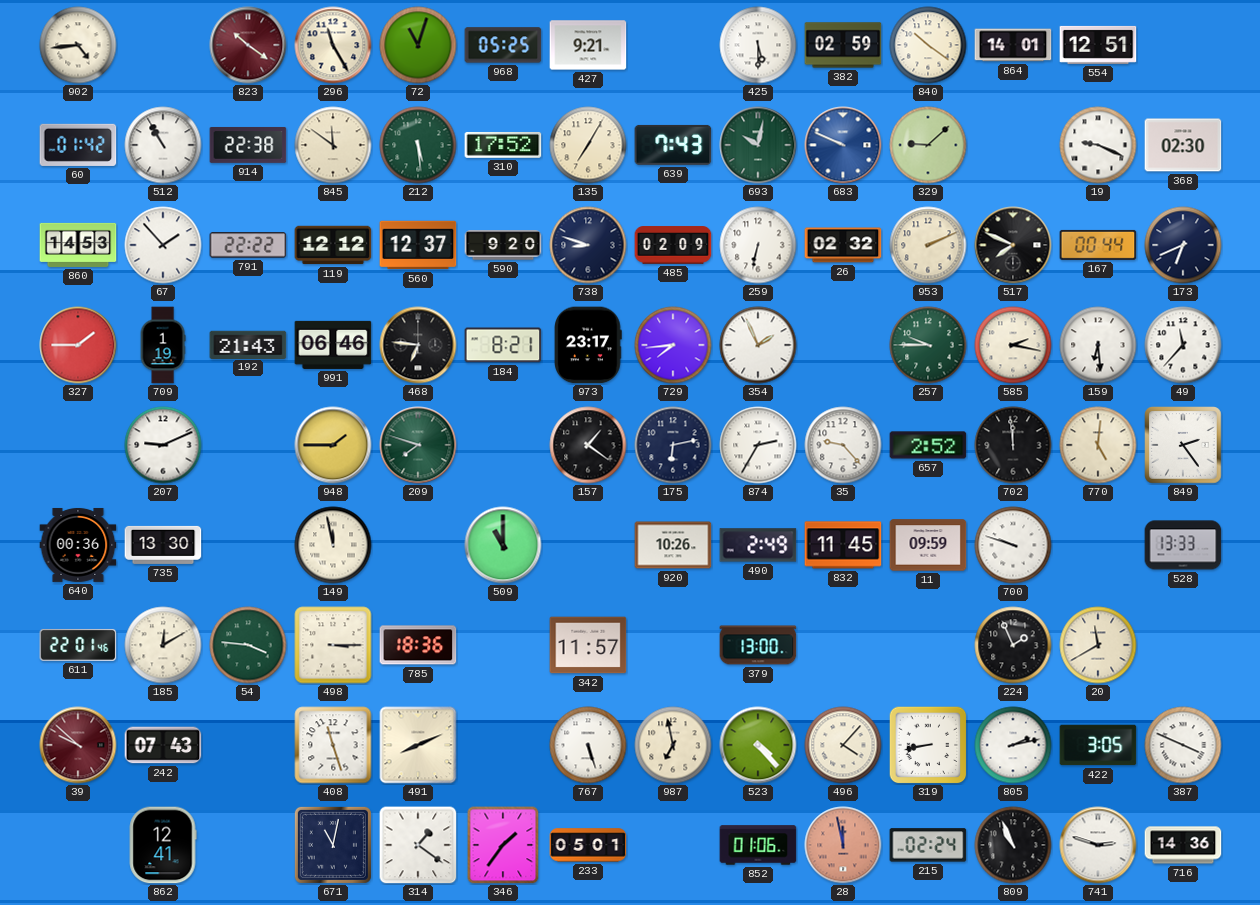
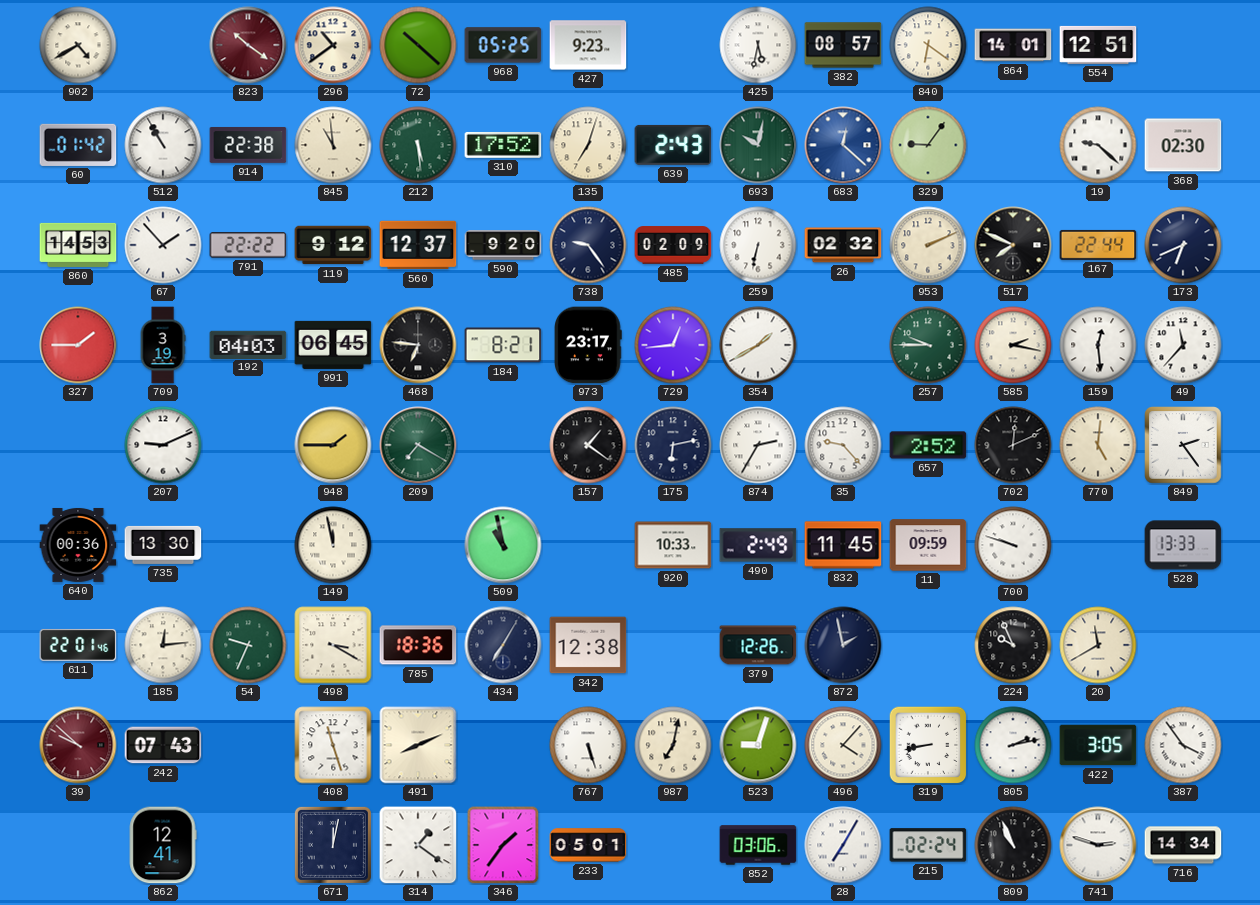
902: 4:44 -> 4:40
296: 11:25 -> 10:39
72: 11:03 -> 10:22
427: 9:21 -> 9:23
425: 5:30 -> 5:32
382: 02:59 -> 08:57
840: 10:21 -> 6:21
845: 11:51 -> 10:59
135: 7:05 -> 7:03
639: 7:43 -> 2:43
683: 9:49 -> 12:22
329: 9:08 -> 9:06
19: 9:19 -> 9:22
119: 12:12 -> 9:12
738: 8:48 -> 9:24
167: 00:44 -> 22:44
709: 1:19 -> 3:19
192: 21:43 -> 04:03
991: 06:46 -> 06:45
729: 7:44 -> 12:44
354: 1:56 -> 1:40
159: 6:29 -> 12:29
209: 7:48 -> 7:20
702: 11:59 -> 12:11
509: 11:00 -> 10:58
920: 10:26 -> 10:33
185: 12:10 -> 12:14
54: 3:46 -> 9:34
498: 3:15 -> 3:20
434: none -> 7:05
342: 11:57 -> 12:38
379: 13:00 -> 12:26
872: none -> 1:58
224: 1:56 -> 9:56
987: 6:58 -> 7:02
523: 4:23 -> 9:03
387: 3:49 -> 3:54
671: 11:02 -> 12:02
852: 01:06 -> 03:06
28: 11:58 -> 7:05
28 dial: salmon -> white
716: 14:36 -> 14:34
